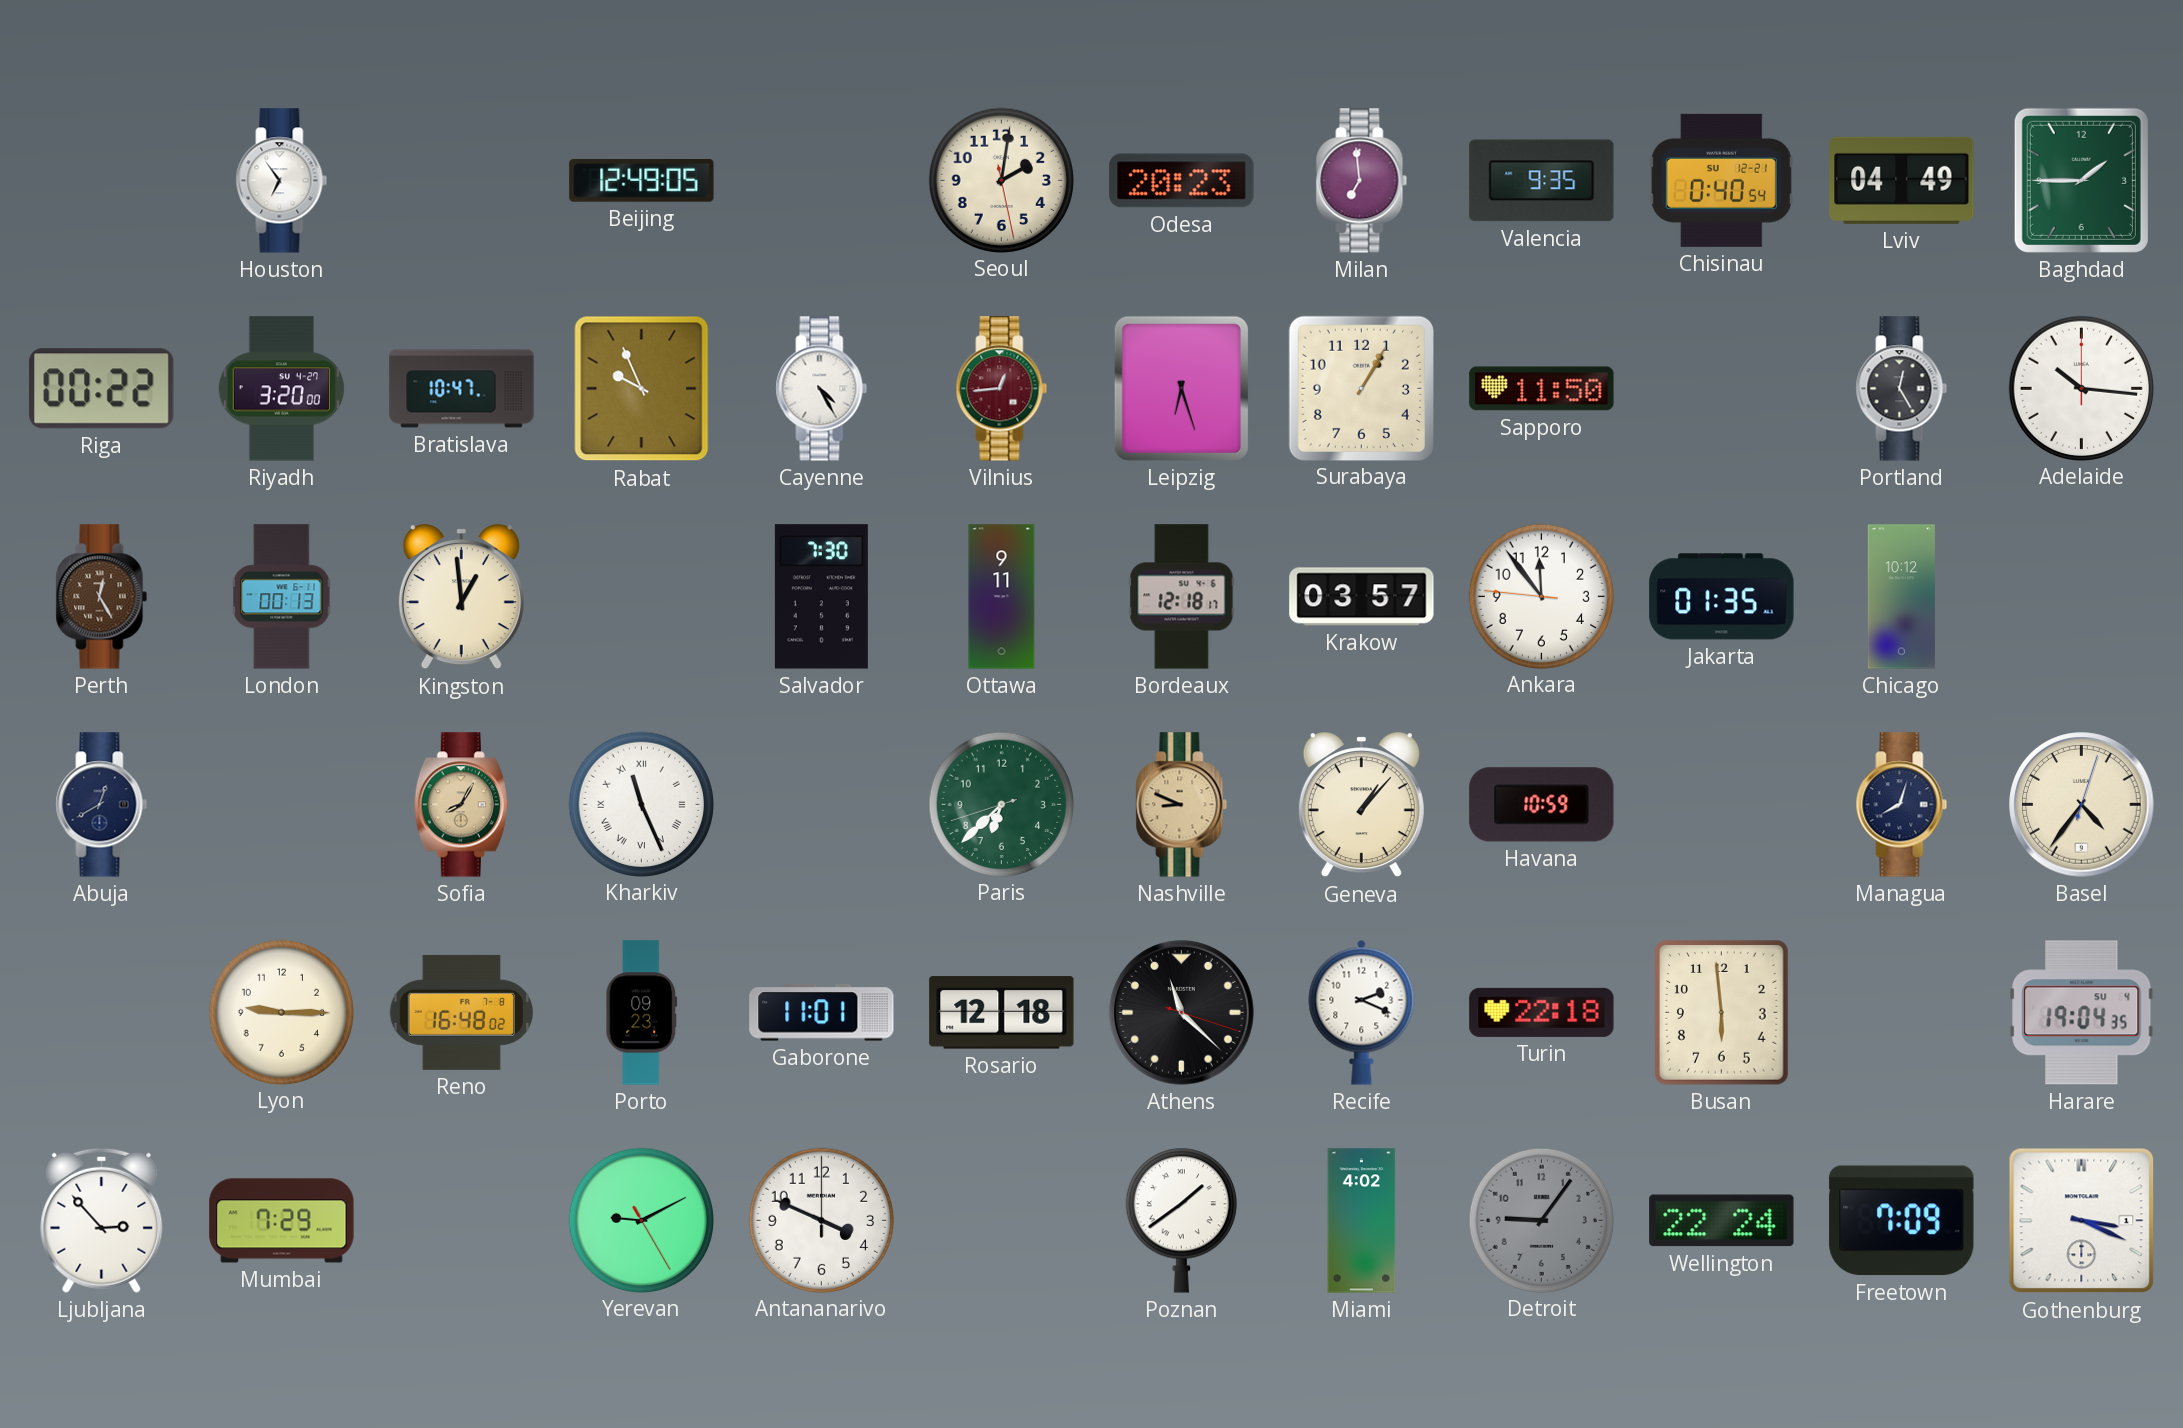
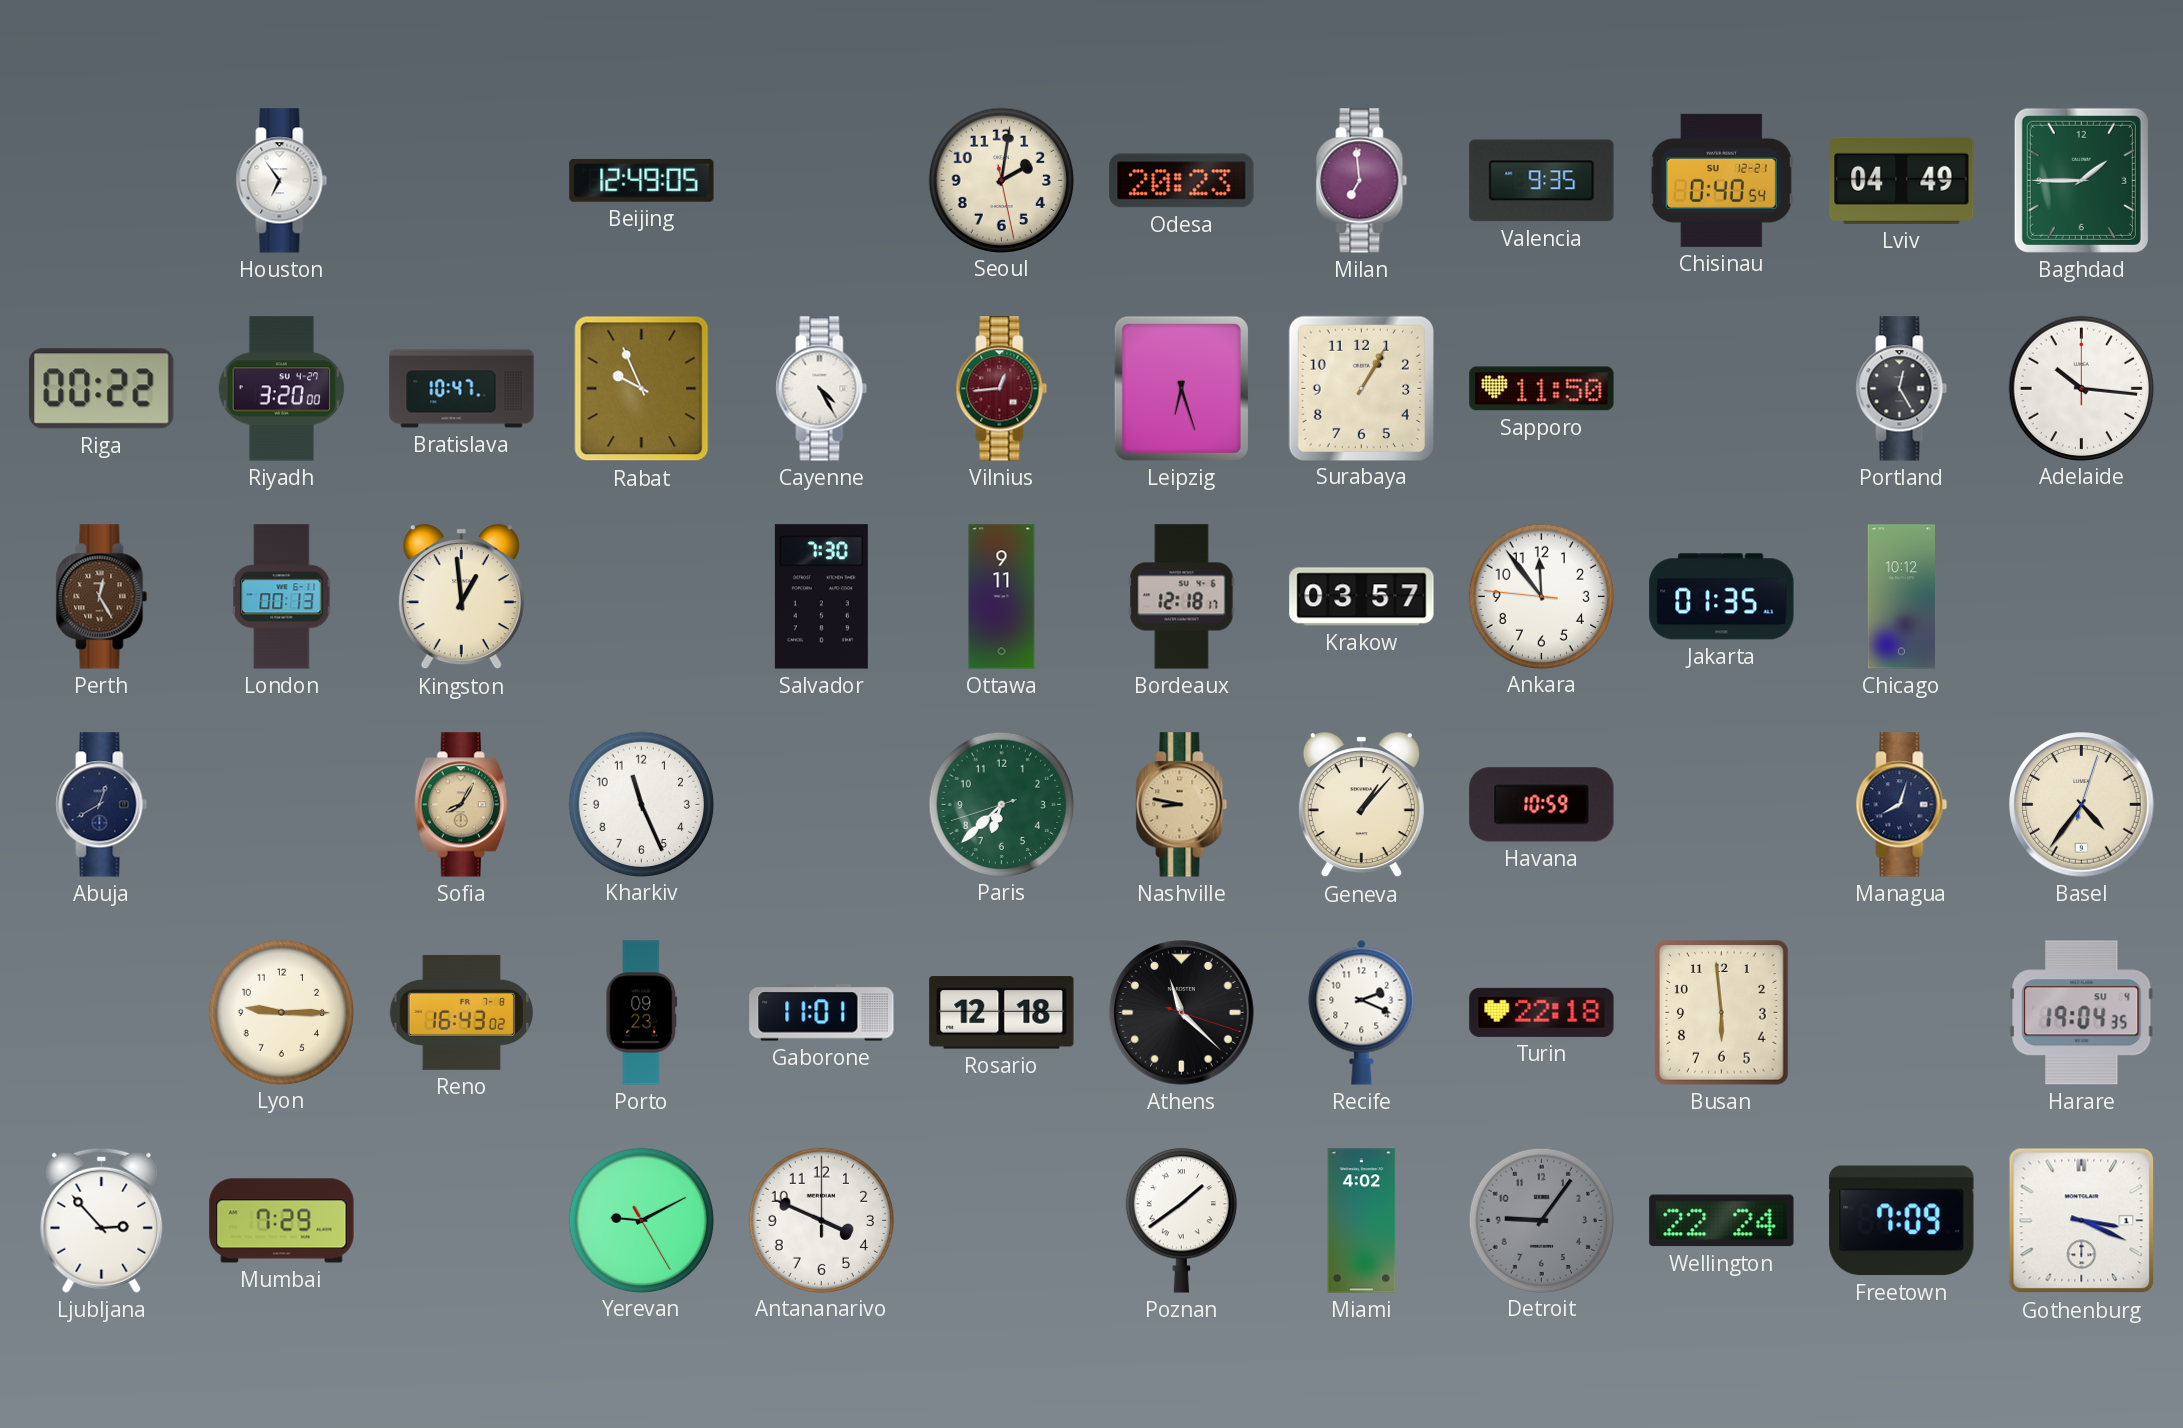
Kharkiv numerals: Roman -> Arabic
Nashville: 8:49 -> 8:47
Reno: 16:48 -> 16:43
